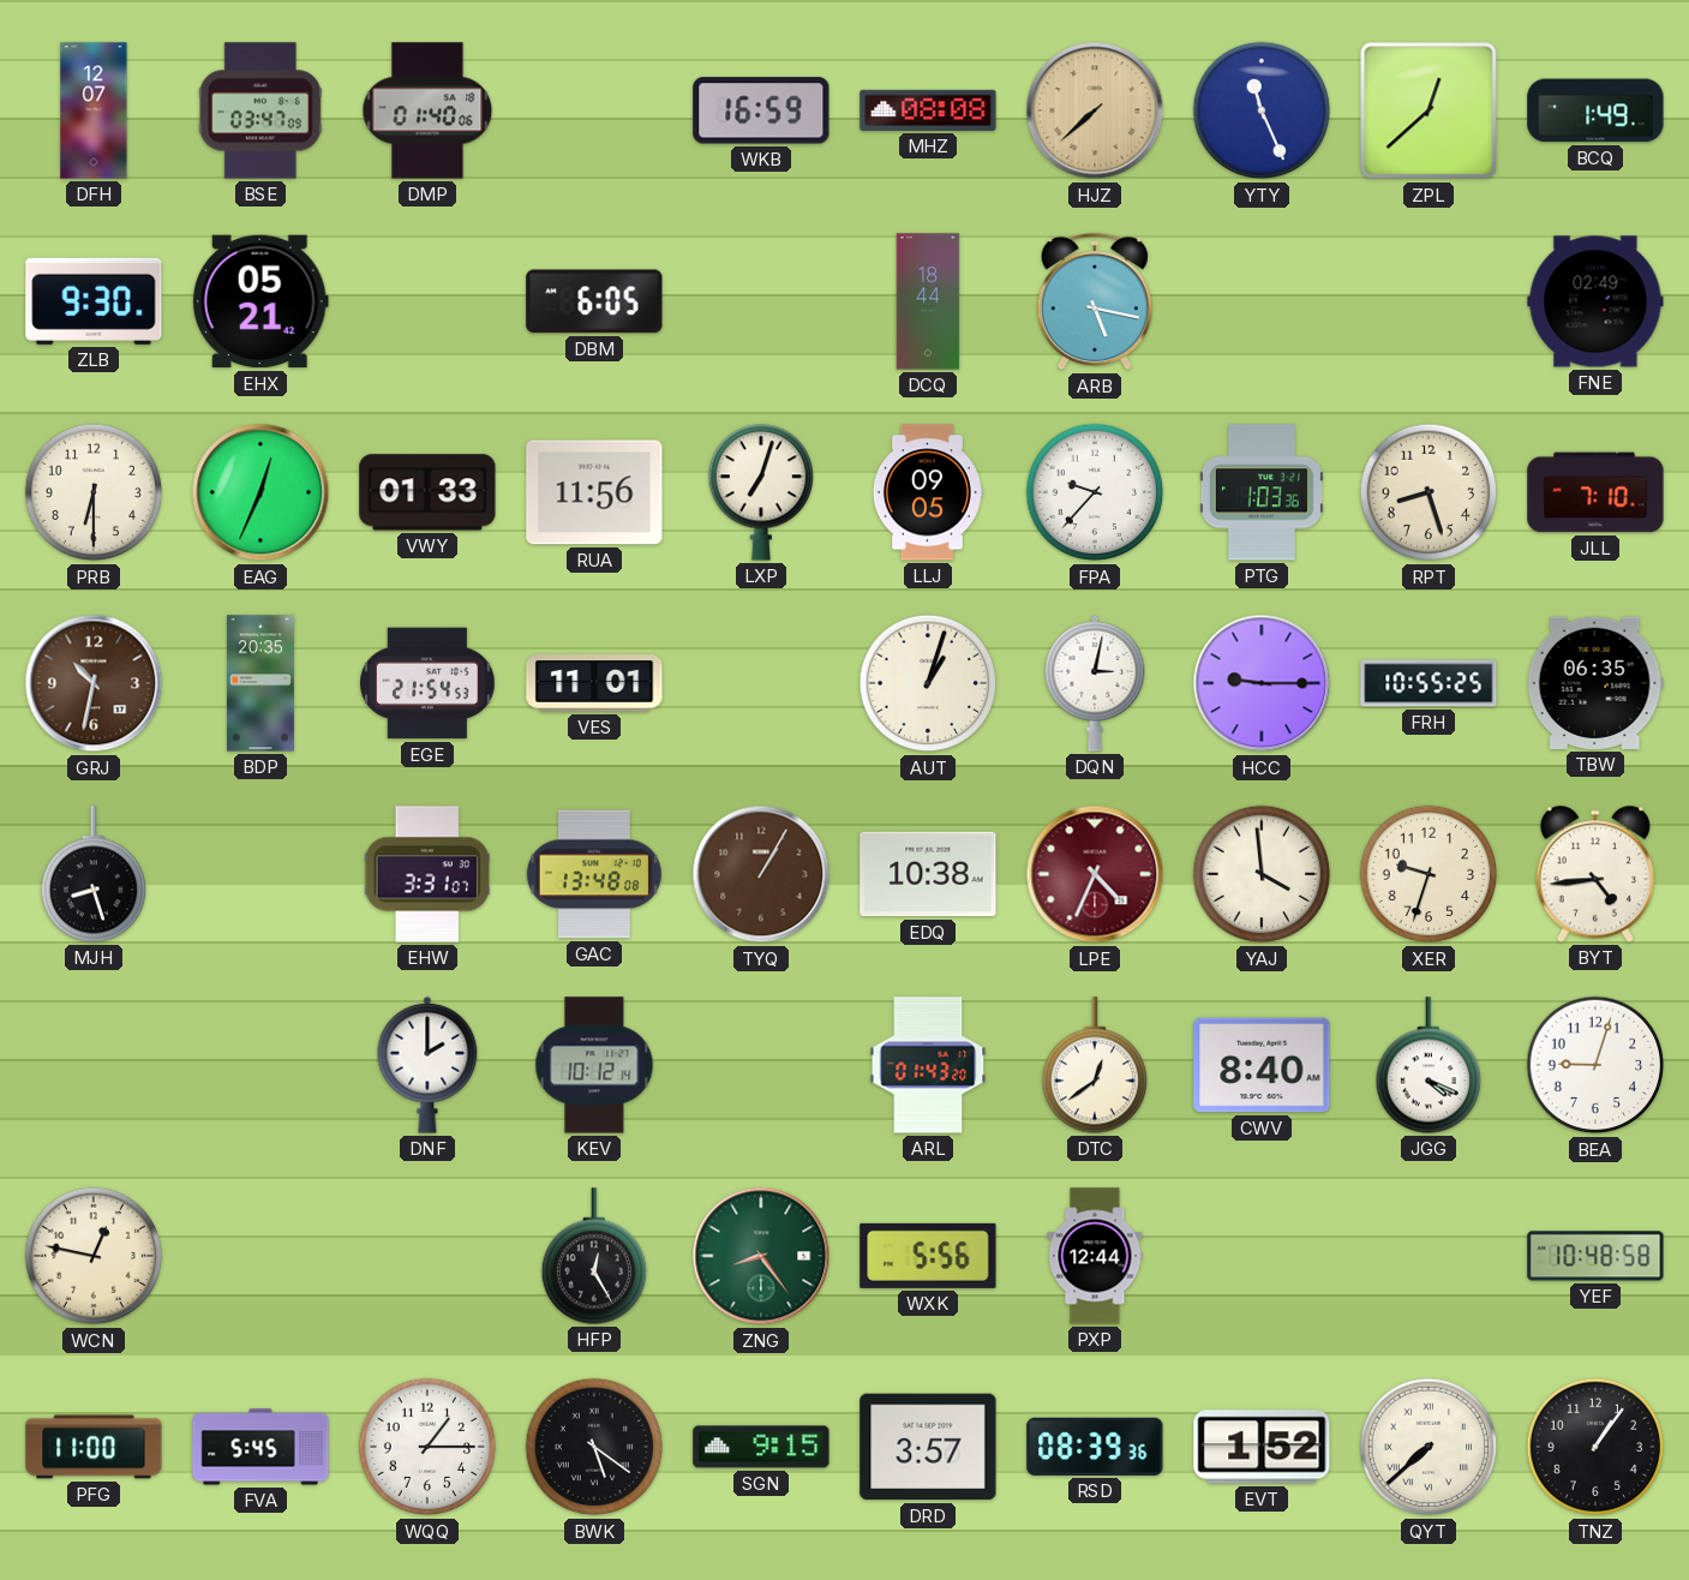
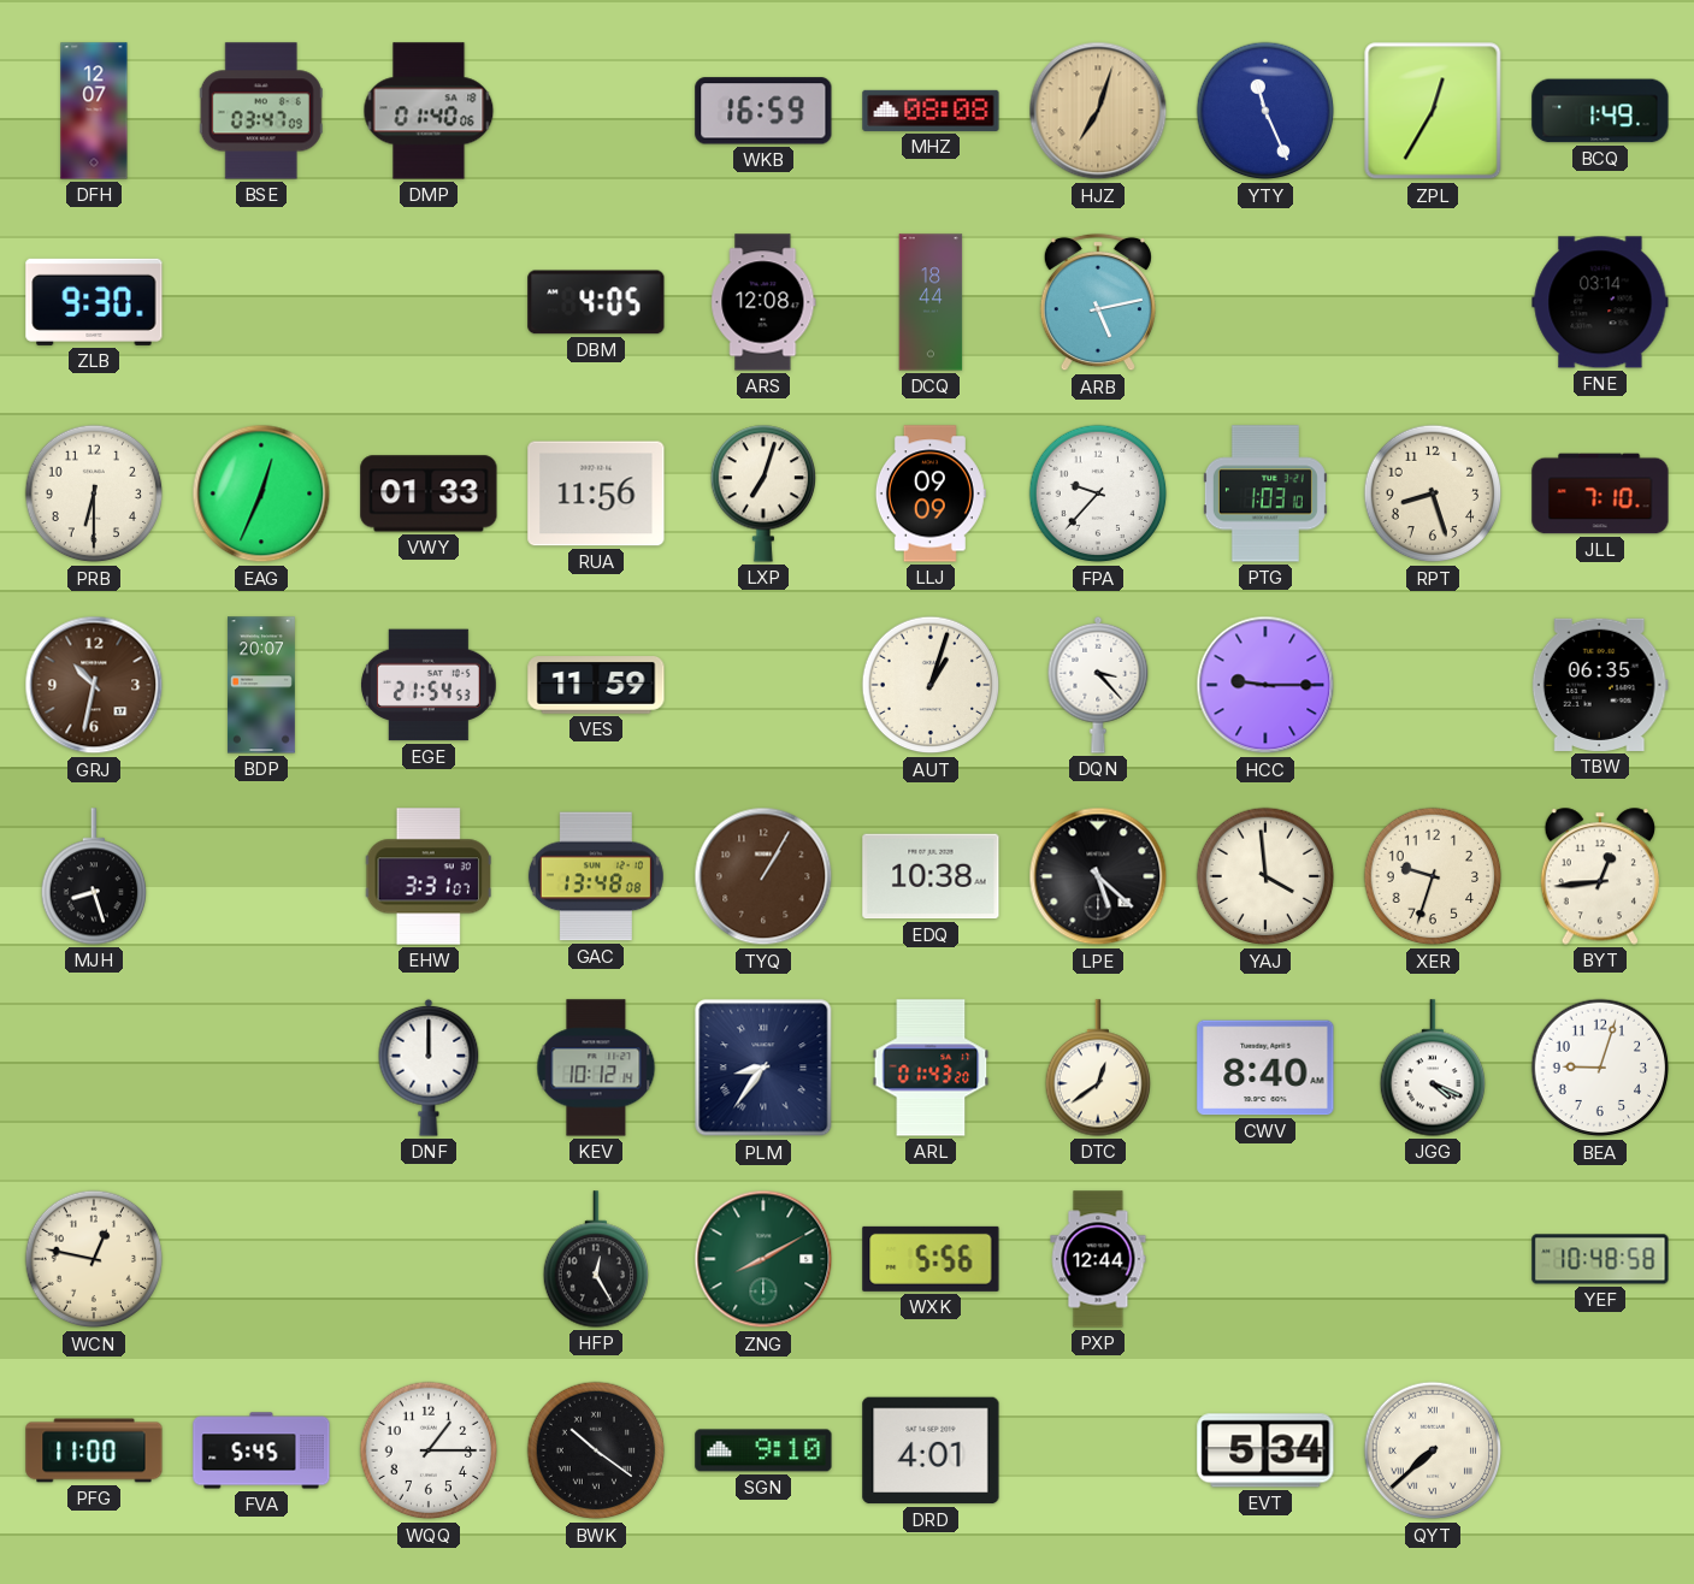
HJZ: 7:38 -> 7:03
ZPL: 12:38 -> 12:35
EHX: 05:21 -> none
DBM: 6:05 -> 4:05
ARS: none -> 12:08
ARB: 5:17 -> 5:13
FNE: 02:49 -> 03:14
LLJ: 09:05 -> 09:09
PTG: 1:03:36 -> 1:03:10
BDP: 20:35 -> 20:07
VES: 11:01 -> 11:59
DQN: 3:02 -> 3:23
FRH: 10:55 -> none
LPE: 4:34 -> 5:22
LPE dial: burgundy -> black
BYT: 4:44 -> 12:44
DNF: 2:00 -> 12:00
PLM: none -> 8:36
ZNG: 8:24 -> 8:10
BWK: 5:21 -> 10:21
SGN: 9:15 -> 9:10
DRD: 3:57 -> 4:01
RSD: 08:39 -> none
EVT: 1:52 -> 5:34
TNZ: 1:06 -> none
